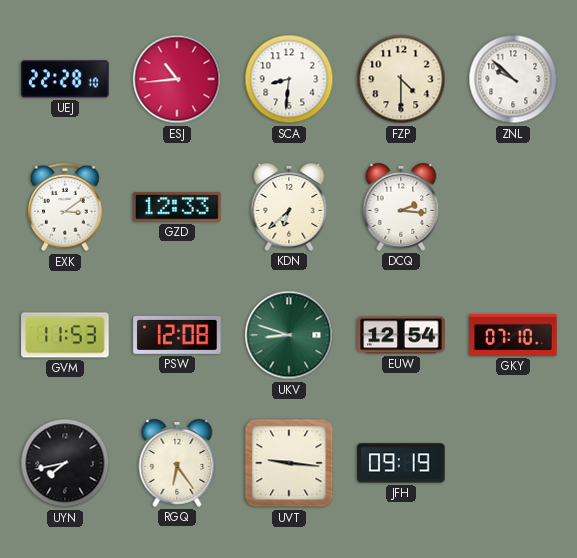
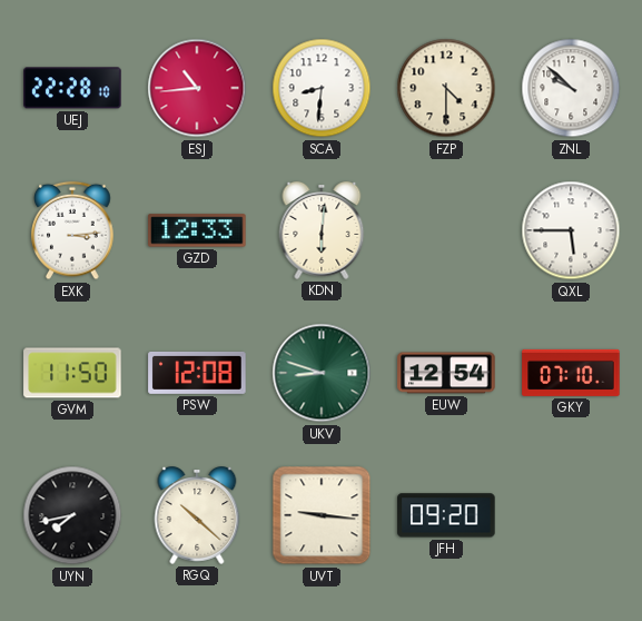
EXK: 3:09 -> 3:14
KDN: 6:38 -> 6:01
DCQ: 2:16 -> none
QXL: none -> 5:45
GVM: 11:53 -> 11:50
RGQ: 6:24 -> 10:22
JFH: 09:19 -> 09:20
